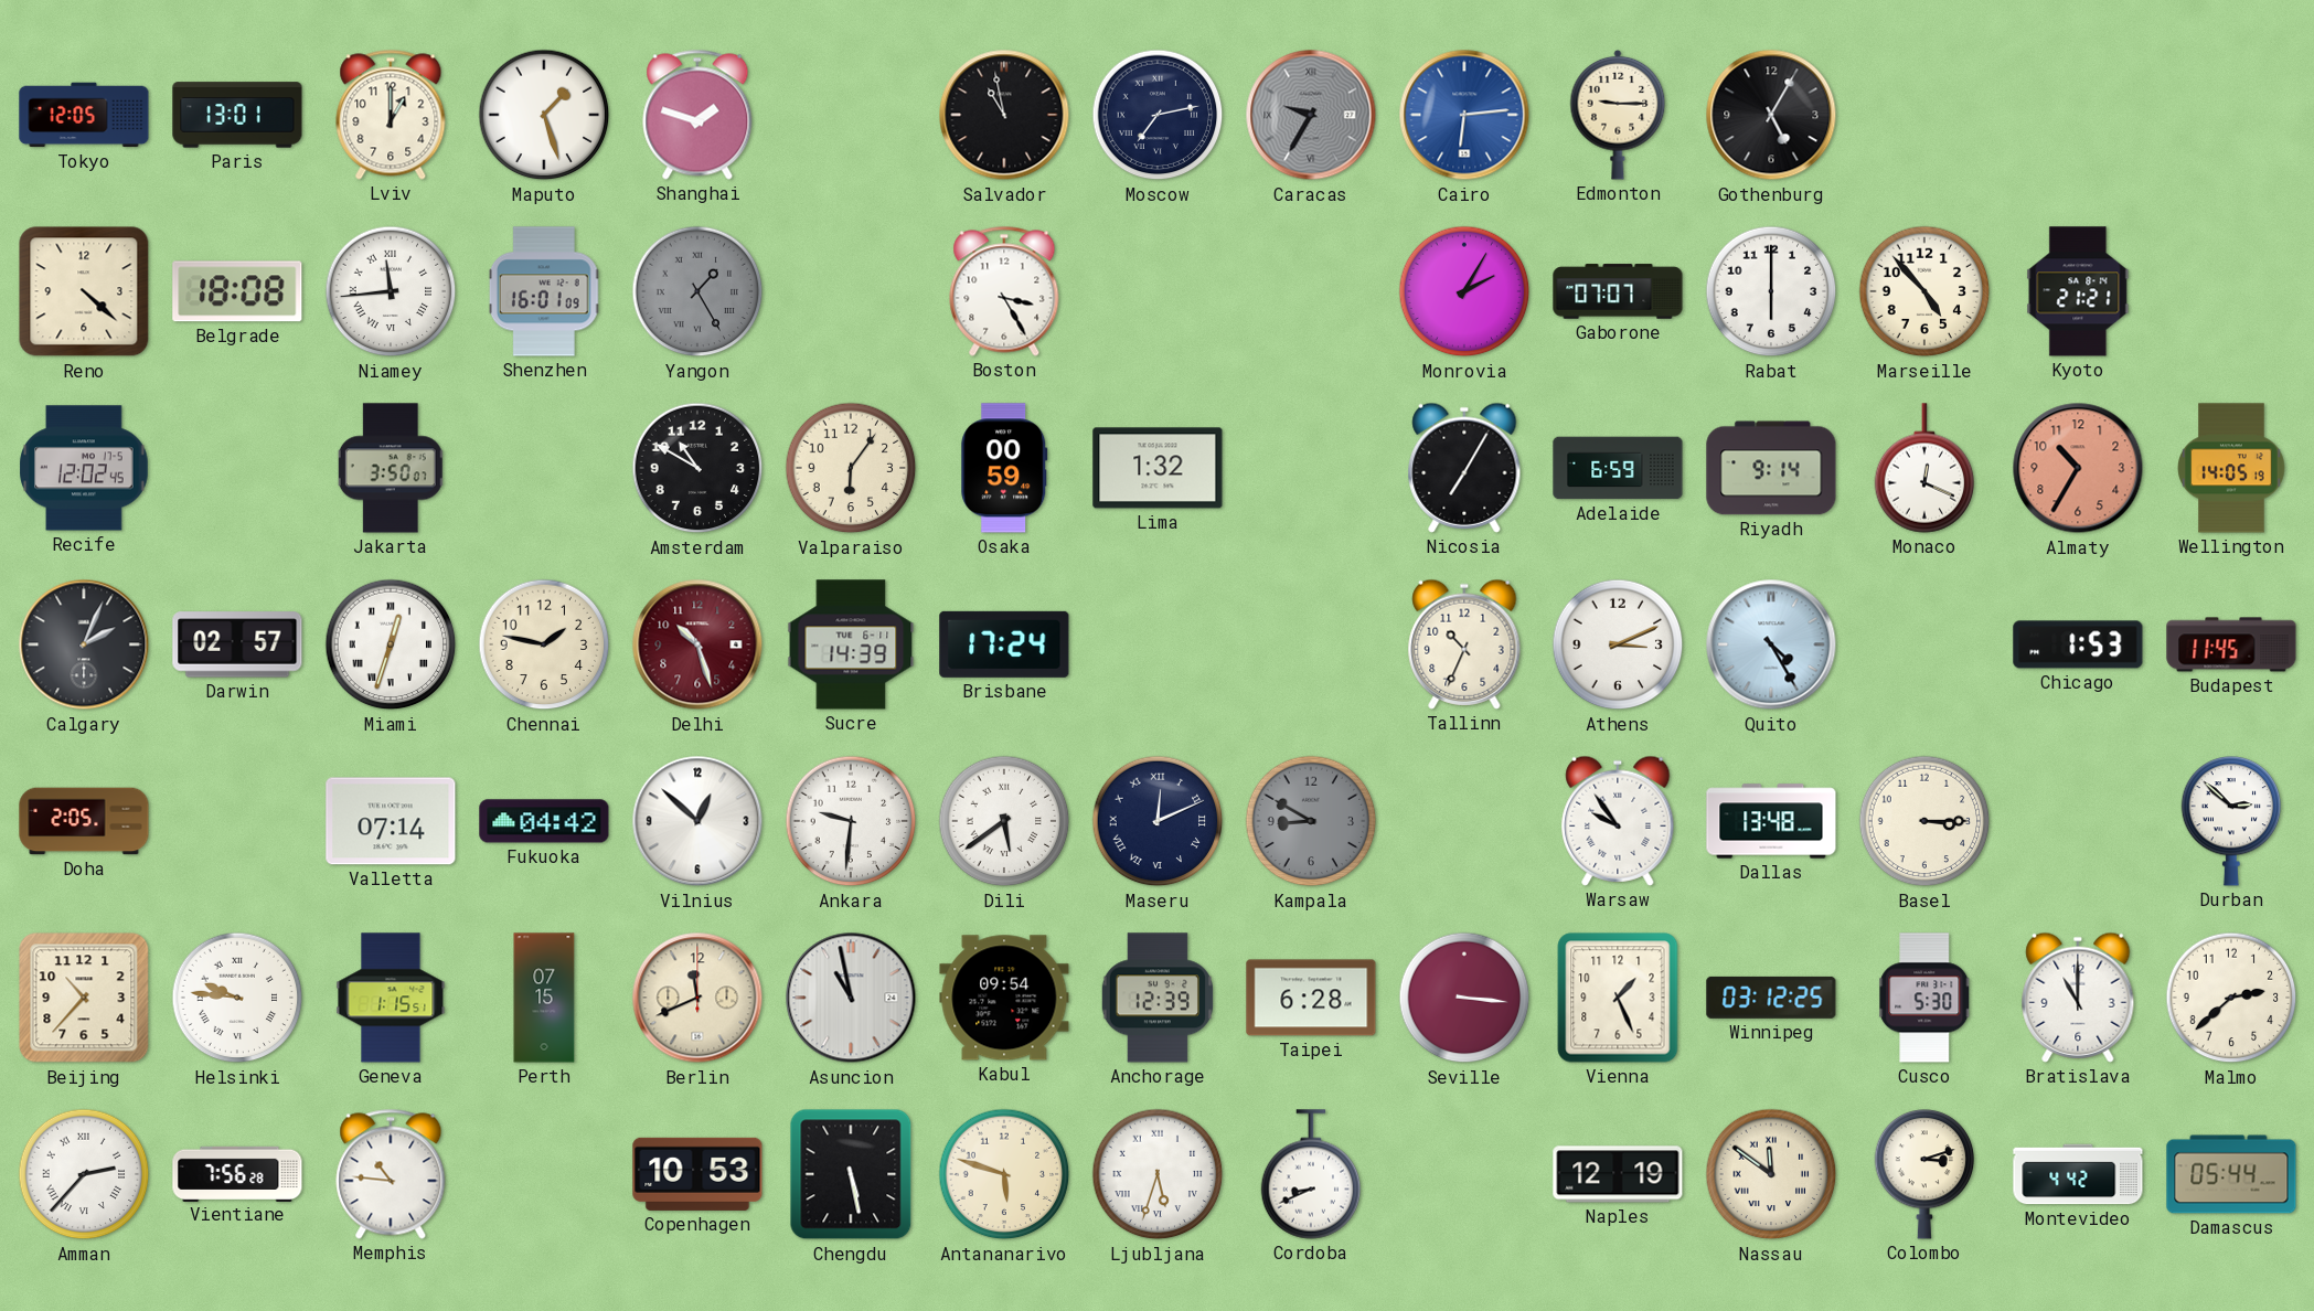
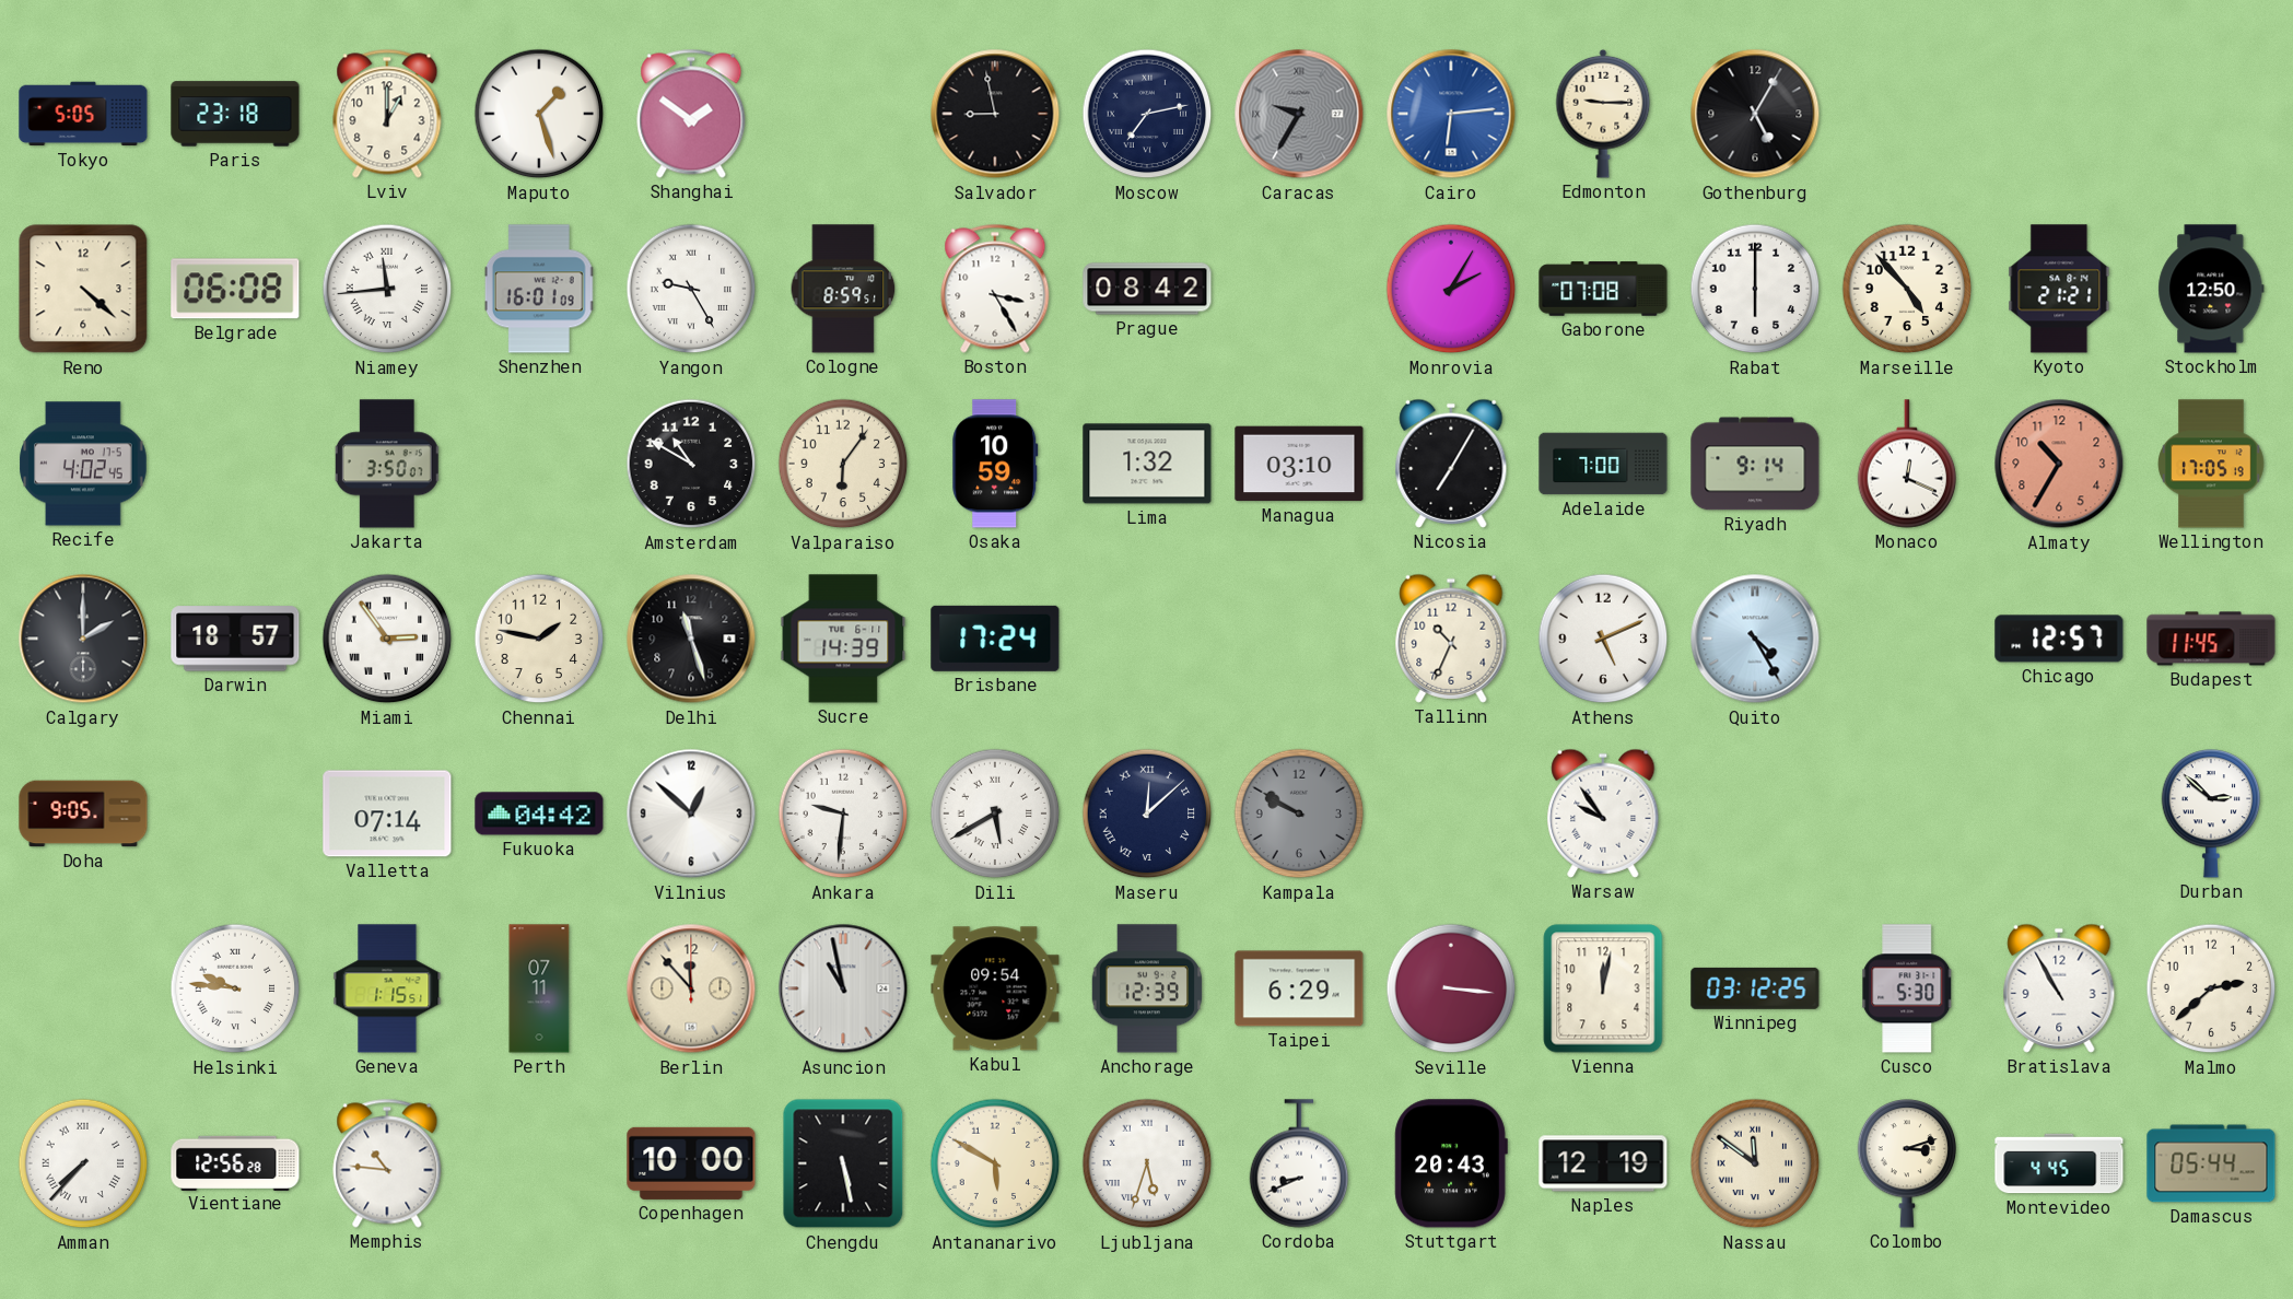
Tokyo: 12:05 -> 5:05
Paris: 13:01 -> 23:18
Shanghai: 1:48 -> 1:51
Salvador: 10:58 -> 8:58
Belgrade: 18:08 -> 06:08
Yangon: 1:25 -> 9:25
Yangon dial: grey -> white
Cologne: none -> 8:59
Prague: none -> 08:42
Gaborone: 07:07 -> 07:08
Stockholm: none -> 12:50
Recife: 12:02 -> 4:02
Osaka: 00:59 -> 10:59
Managua: none -> 03:10
Adelaide: 6:59 -> 7:00
Wellington: 14:05 -> 17:05
Calgary: 2:04 -> 2:00
Darwin: 02:57 -> 18:57
Miami: 12:33 -> 2:54
Delhi: 10:27 -> 11:27
Delhi dial: burgundy -> black
Athens: 3:11 -> 5:11
Chicago: 1:53 -> 12:57
Doha: 2:05 -> 9:05
Dili: 5:39 -> 5:40
Maseru: 12:11 -> 12:08
Kampala: 8:50 -> 9:50
Dallas: 13:48 -> none
Basel: 3:15 -> none
Beijing: 10:37 -> none
Perth: 07:15 -> 07:11
Berlin: 11:41 -> 11:53
Taipei: 6:28 -> 6:29
Vienna: 1:26 -> 12:02
Bratislava: 11:00 -> 10:55
Amman: 2:37 -> 7:37
Vientiane: 7:56 -> 12:56
Copenhagen: 10:53 -> 10:00
Antananarivo: 5:48 -> 5:50
Stuttgart: none -> 20:43
Montevideo: 4:42 -> 4:45
